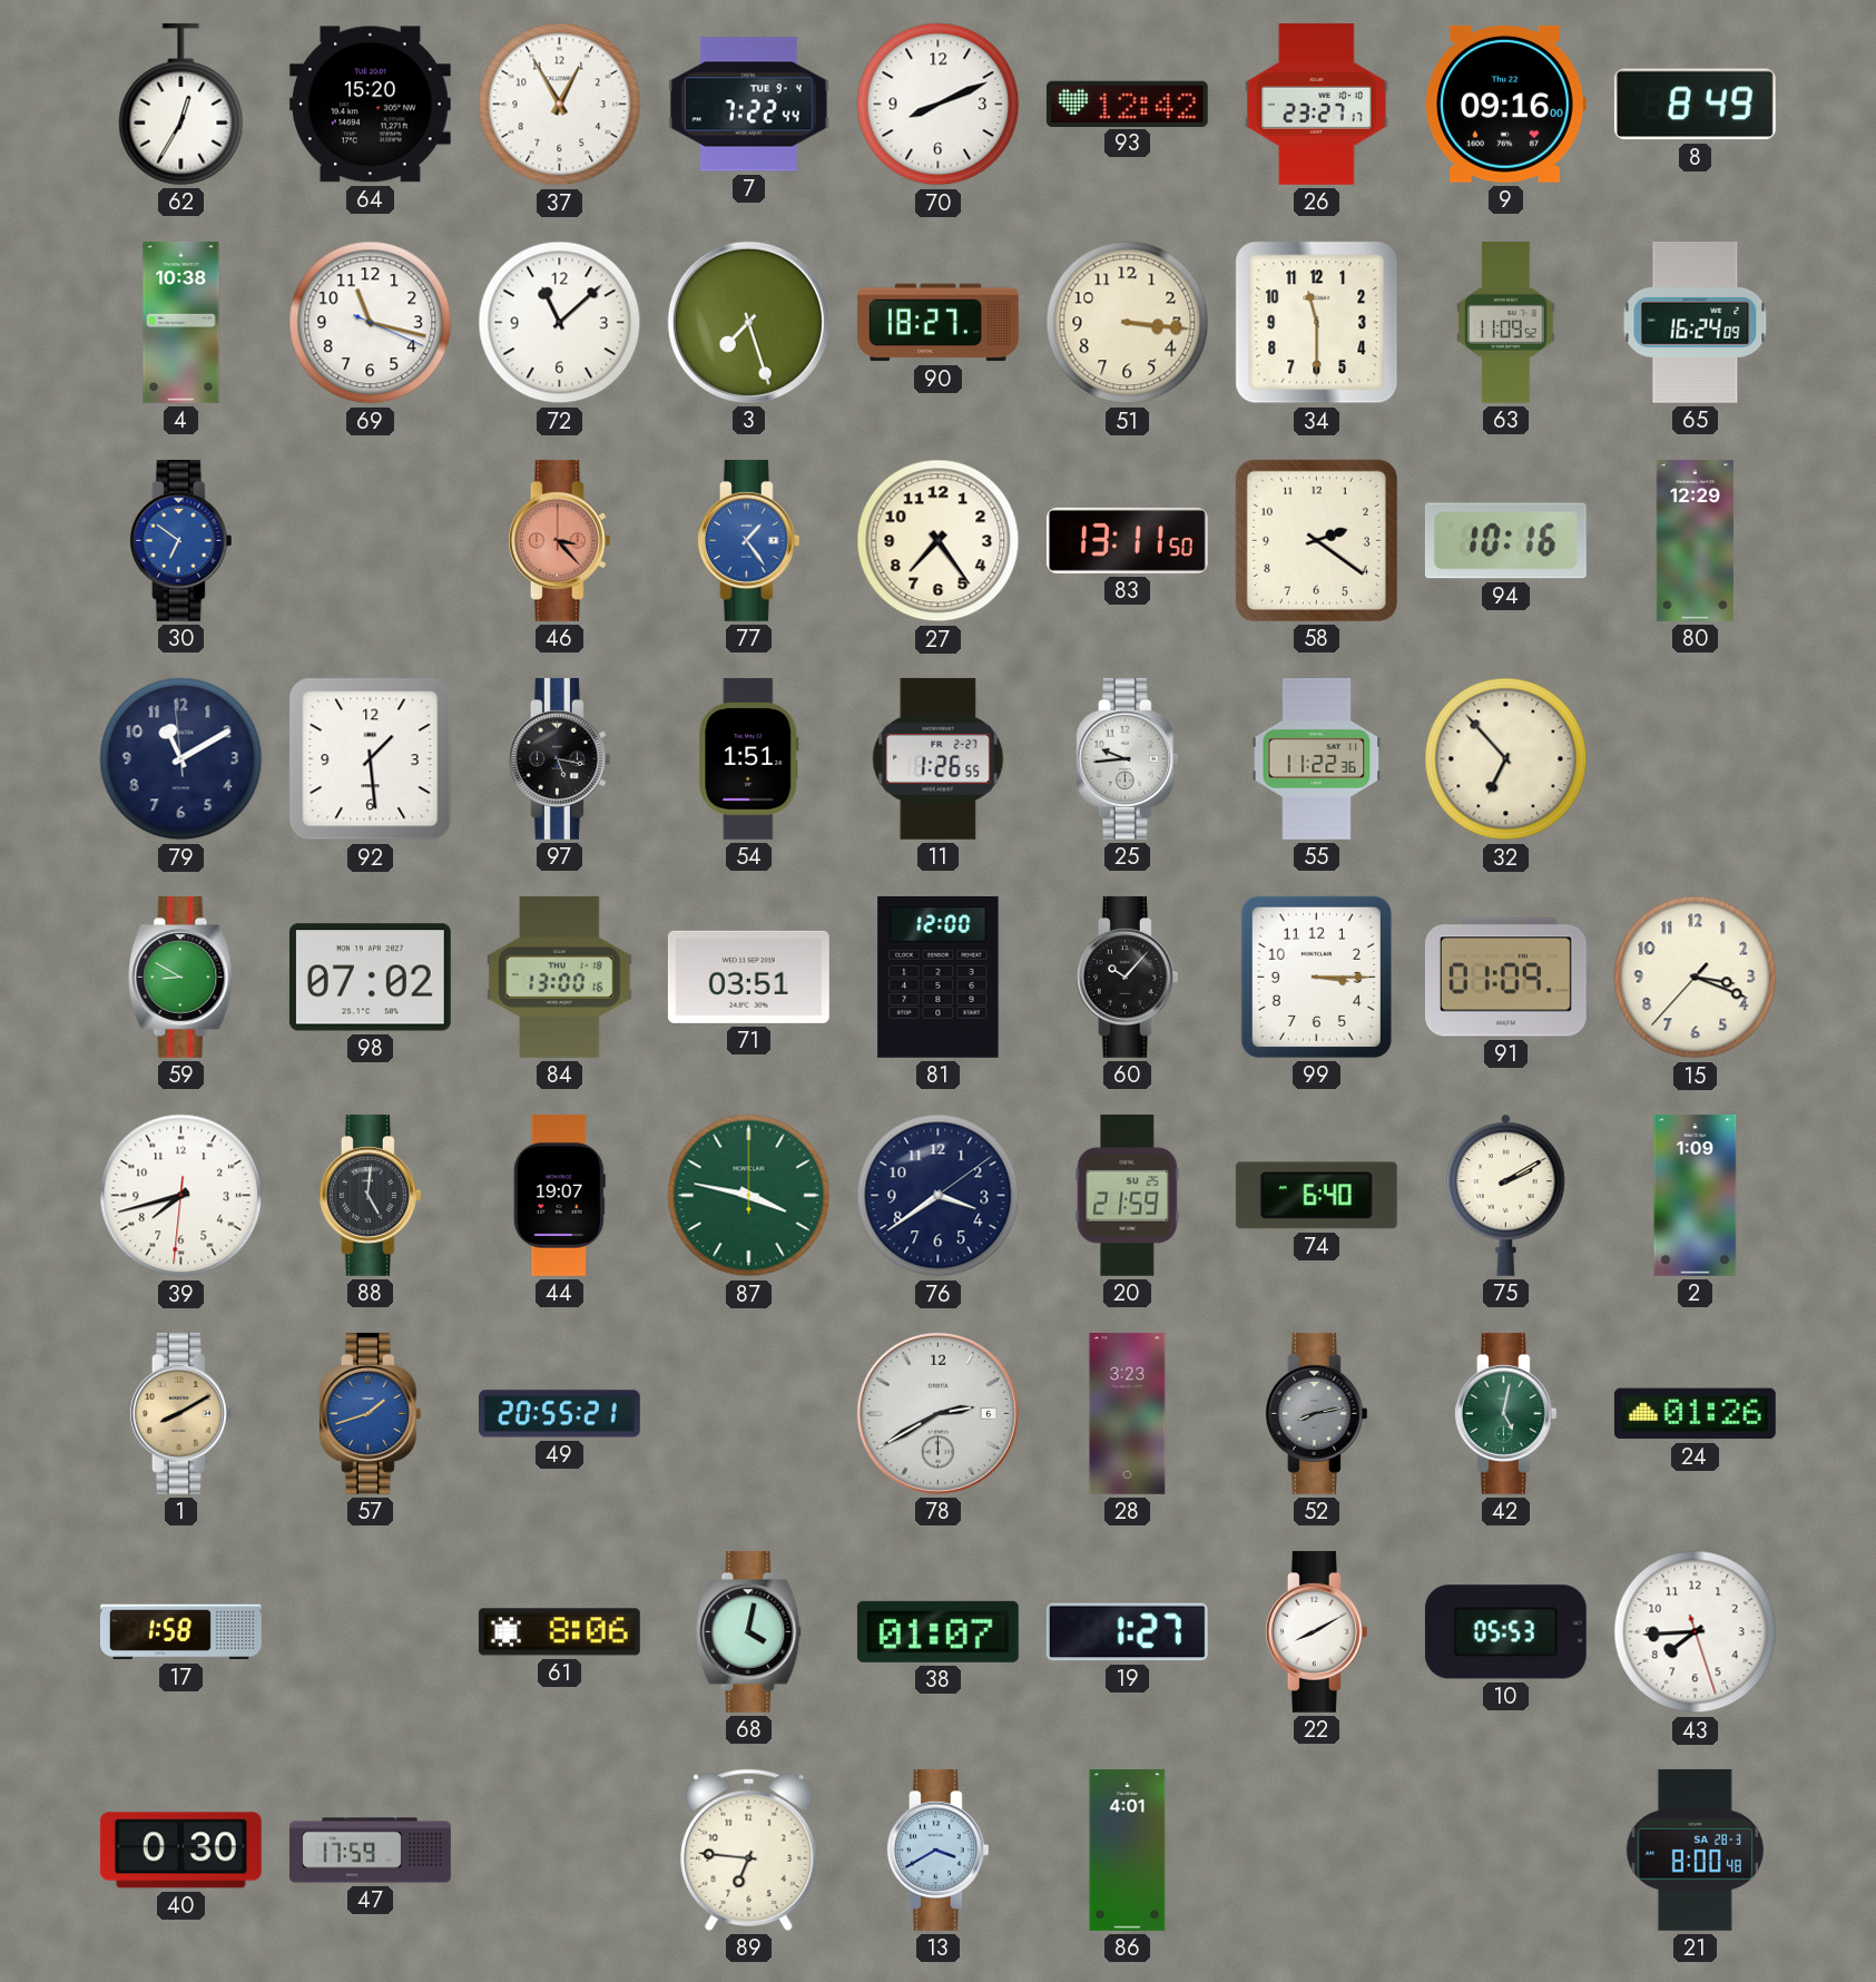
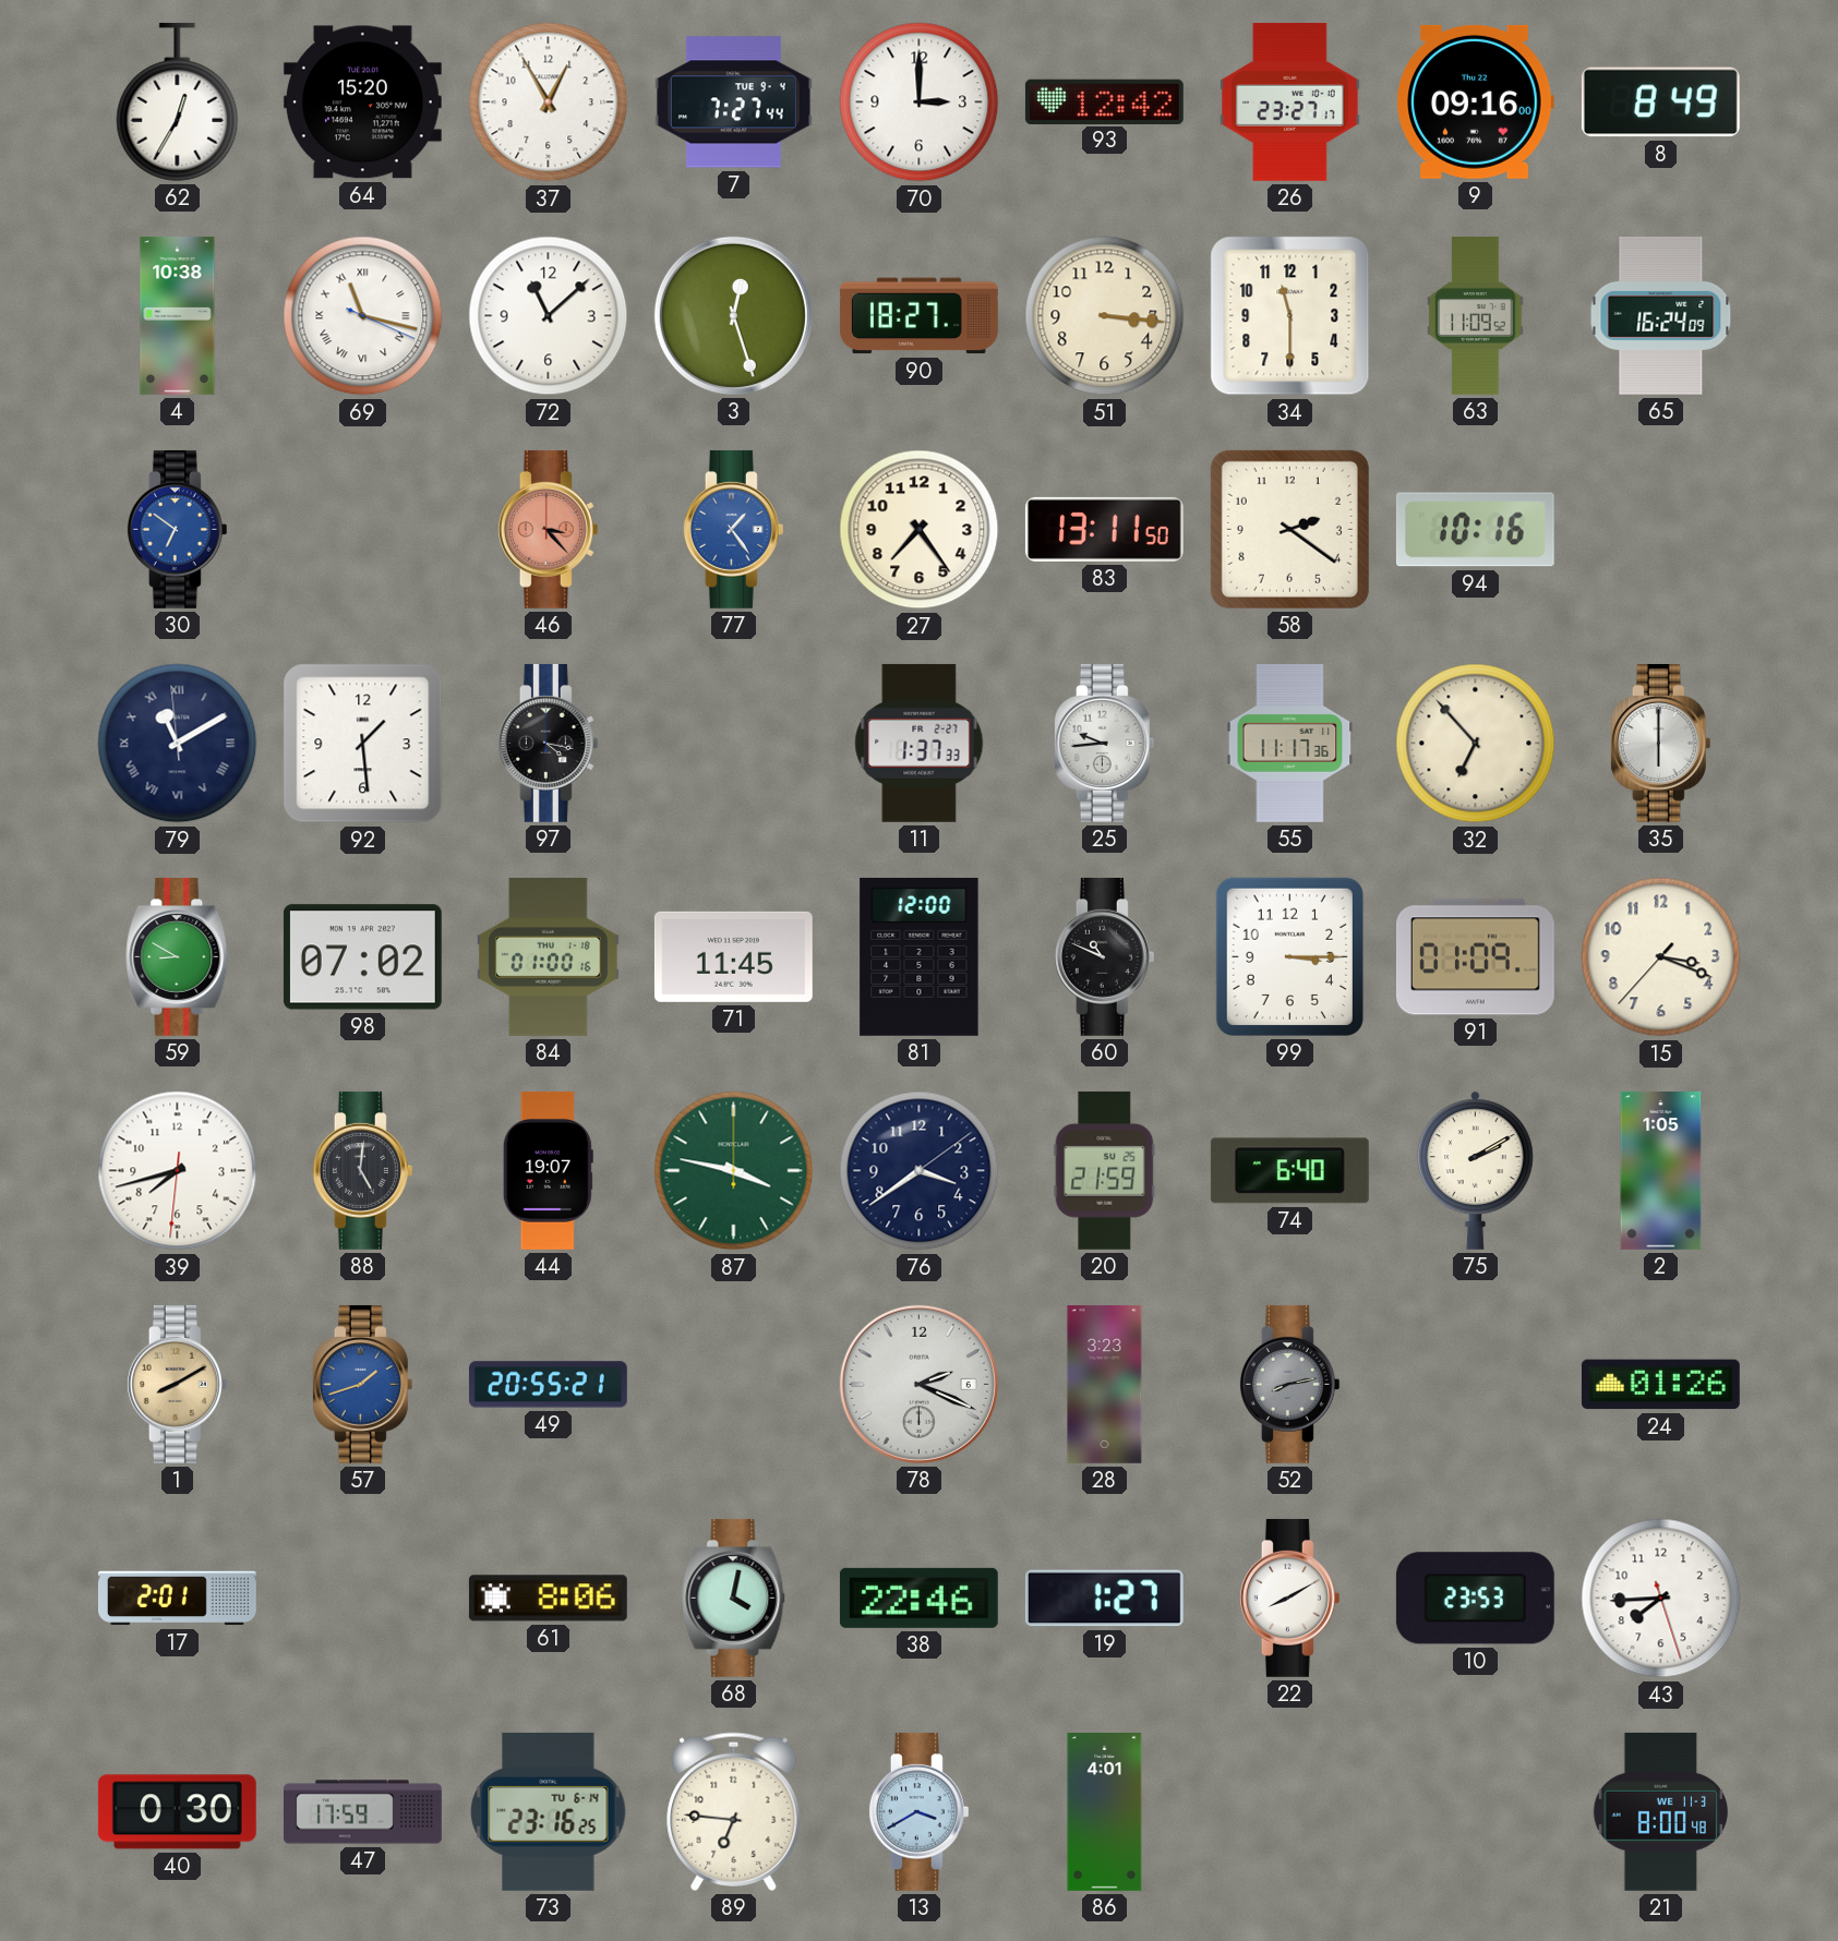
7: 7:22 -> 7:27
70: 8:11 -> 3:00
69 numerals: Arabic -> Roman
3: 7:27 -> 12:27
80: 12:29 -> none
79 numerals: Arabic -> Roman
97: 5:17 -> 4:17
54: 1:51 -> none
11: 1:26 -> 1:37
55: 11:22 -> 11:17
35: none -> 6:00
84: 13:00 -> 01:00
71: 03:51 -> 11:45
60: 10:07 -> 10:49
2: 1:09 -> 1:05
78: 2:40 -> 2:19
42: 5:02 -> none
17: 1:58 -> 2:01
38: 01:07 -> 22:46
10: 05:53 -> 23:53
73: none -> 23:16
21 date: SA 28-3 -> WE 11-3
